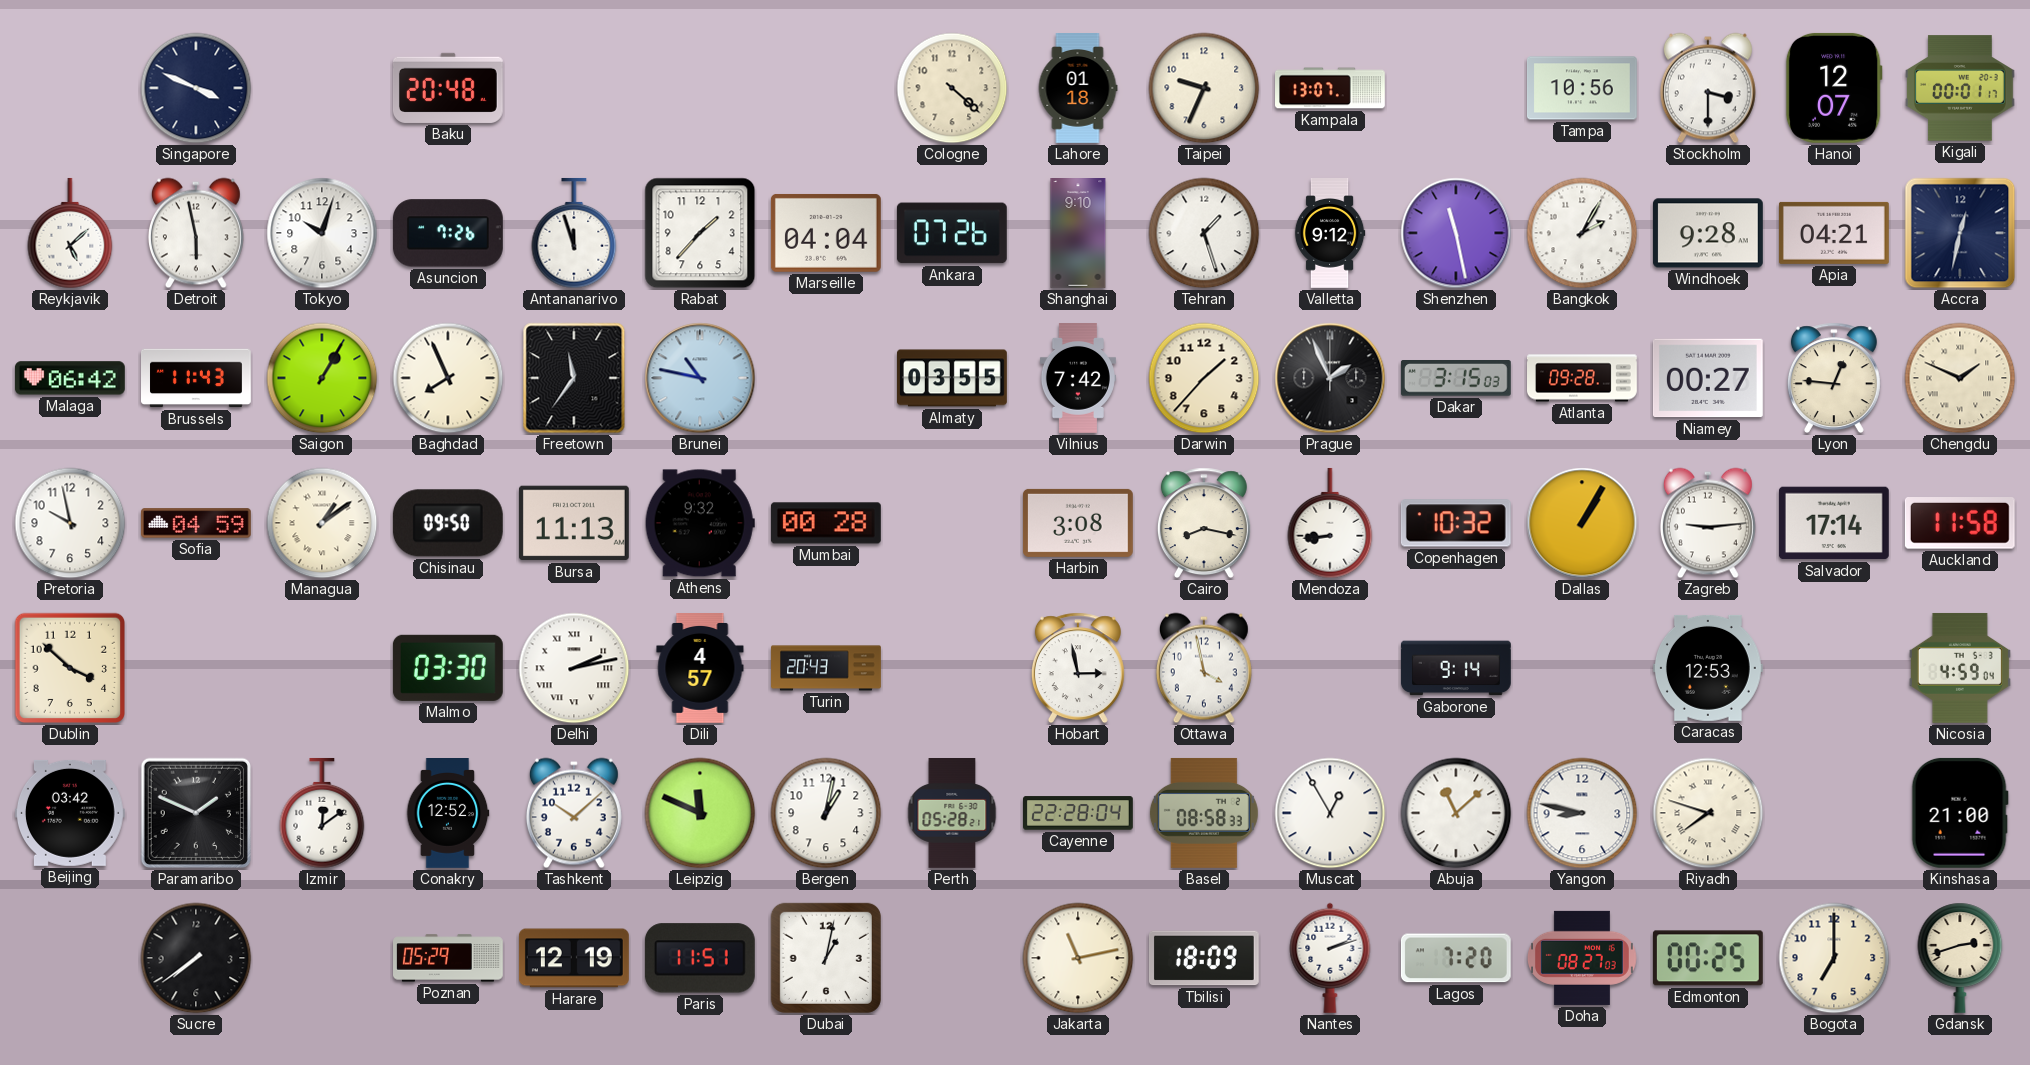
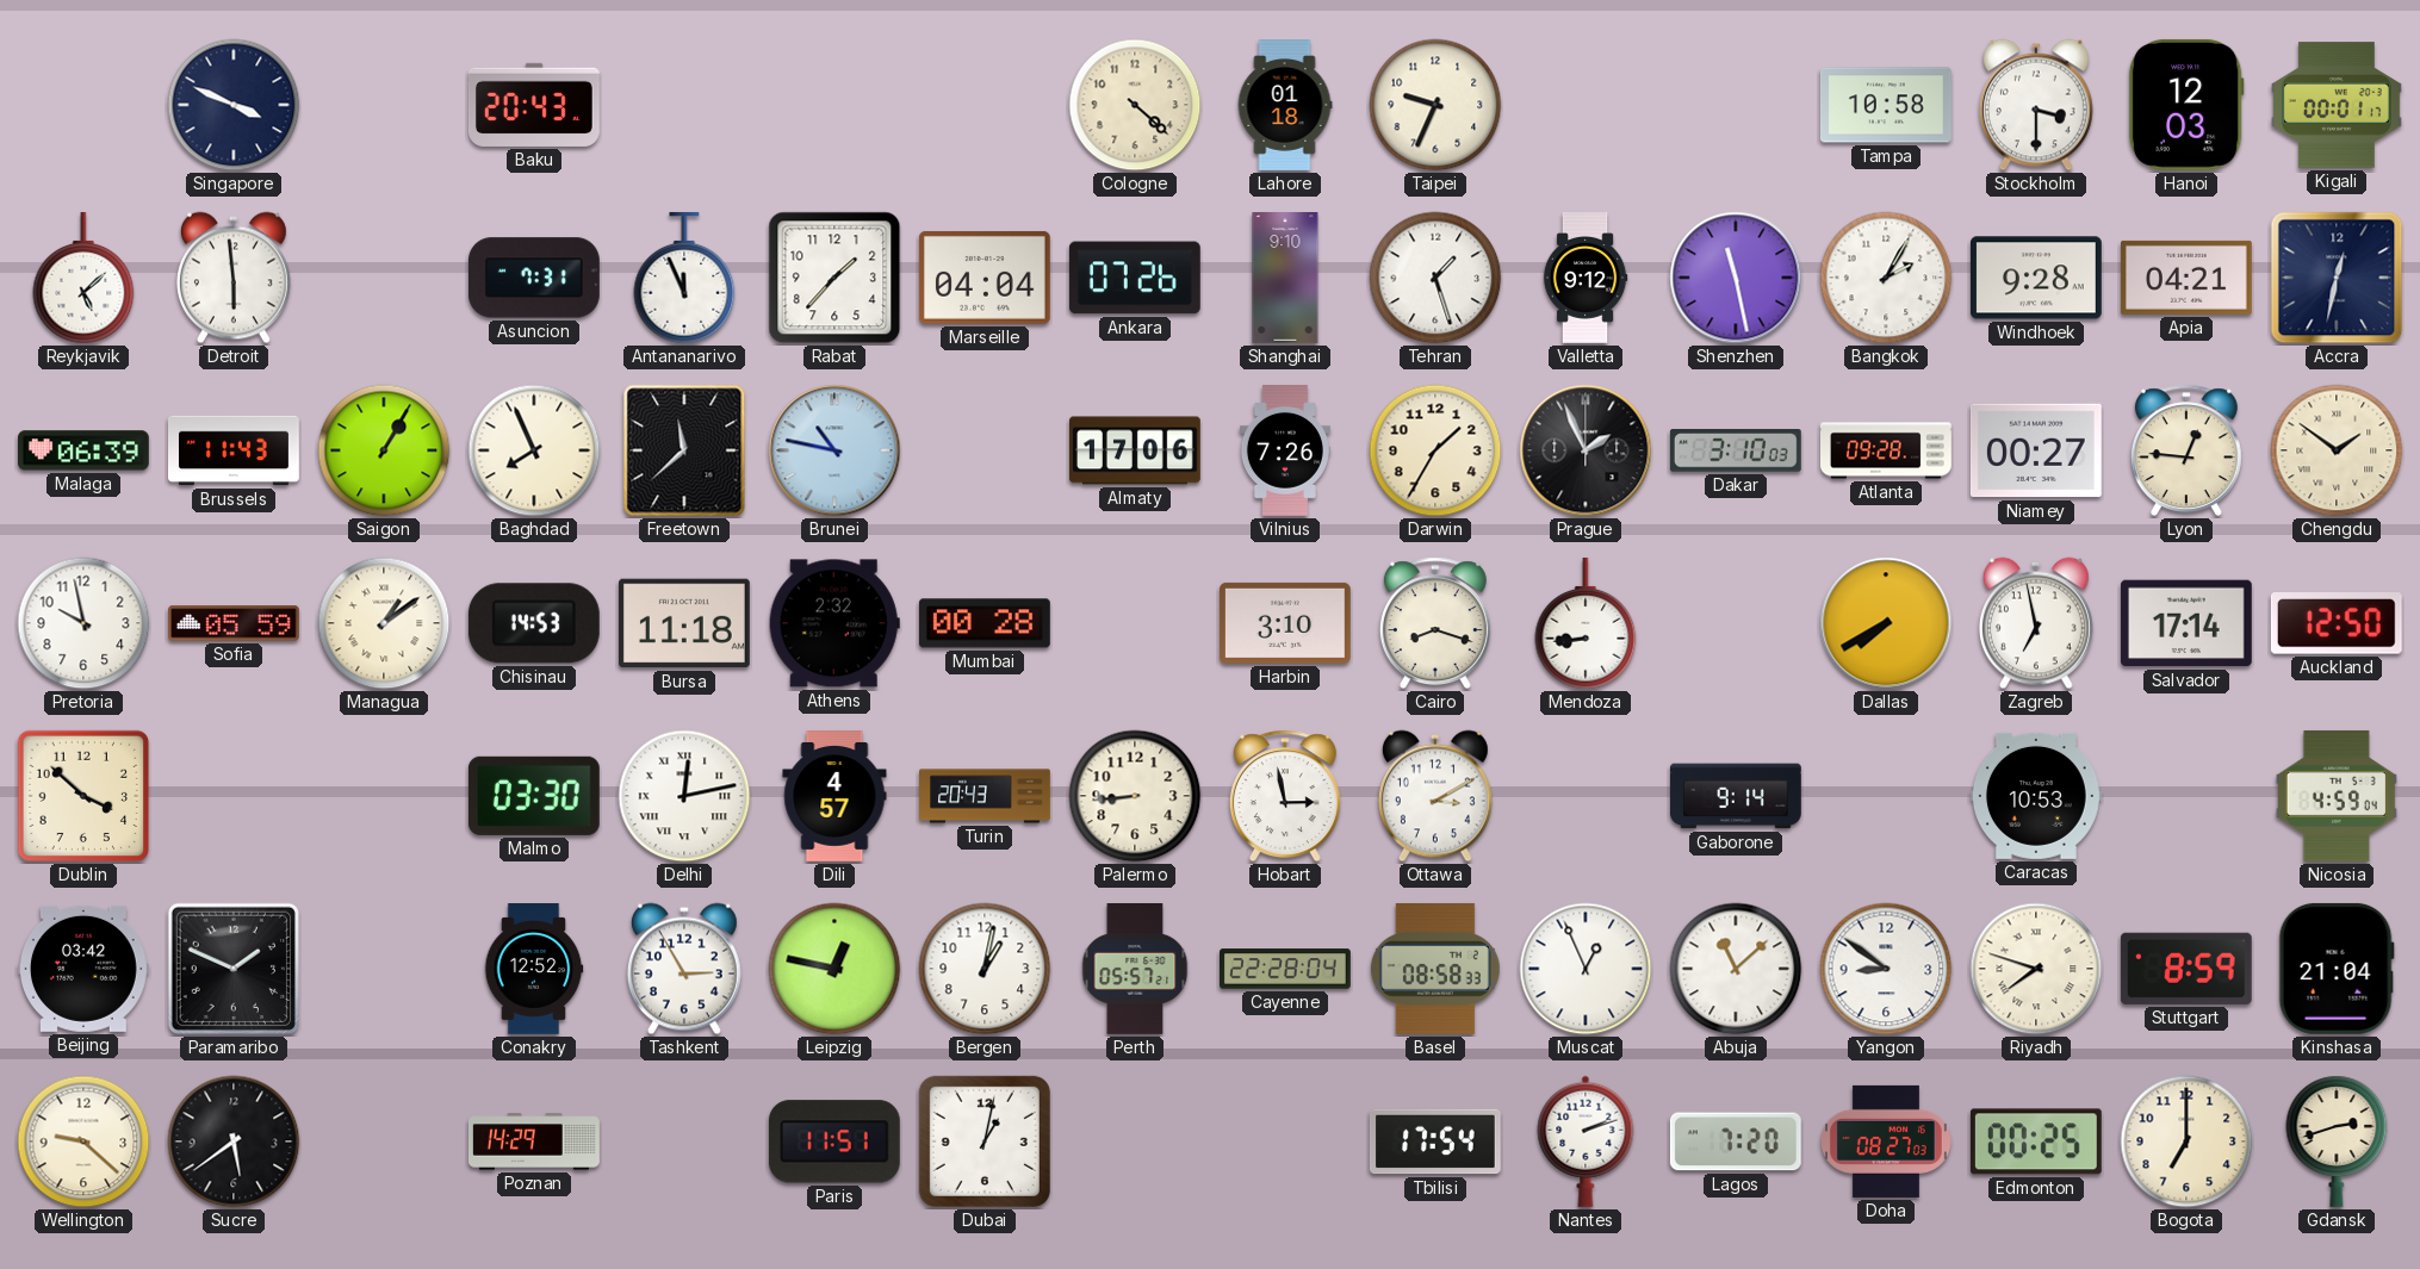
Baku: 20:48 -> 20:43
Kampala: 13:07 -> none
Tampa: 10:56 -> 10:58
Hanoi: 12:07 -> 12:03
Detroit: 5:58 -> 5:59
Tokyo: 10:03 -> none
Asuncion: 7:26 -> 7:31
Antananarivo: 11:57 -> 11:56
Malaga: 06:42 -> 06:39
Freetown: 11:36 -> 11:38
Almaty: 03:55 -> 17:06
Vilnius: 7:42 -> 7:26
Darwin: 1:37 -> 1:35
Dakar: 3:15 -> 3:10
Chengdu: 1:49 -> 1:51
Sofia: 04:59 -> 05:59
Chisinau: 09:50 -> 14:53
Bursa: 11:13 -> 11:18
Athens: 9:32 -> 2:32
Harbin: 3:08 -> 3:10
Cairo: 8:17 -> 8:18
Copenhagen: 10:32 -> none
Dallas: 1:05 -> 7:40
Zagreb: 9:14 -> 6:58
Auckland: 11:58 -> 12:50
Delhi: 2:13 -> 12:13
Palermo: none -> 8:44
Ottawa: 3:58 -> 3:10
Caracas: 12:53 -> 10:53
Izmir: 12:09 -> none
Tashkent: 10:08 -> 2:55
Leipzig: 11:49 -> 12:47
Perth: 05:28 -> 05:57
Muscat: 12:55 -> 12:56
Yangon: 8:47 -> 8:51
Stuttgart: none -> 8:59
Kinshasa: 21:00 -> 21:04
Wellington: none -> 9:22
Sucre: 7:39 -> 5:39
Poznan: 05:29 -> 14:29
Harare: 12:19 -> none
Jakarta: 11:13 -> none
Tbilisi: 18:09 -> 17:54
